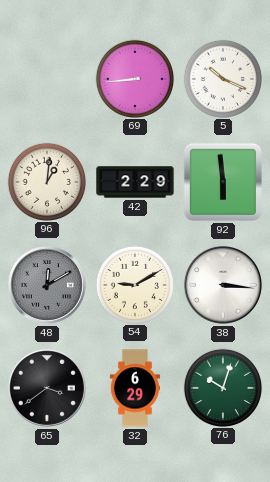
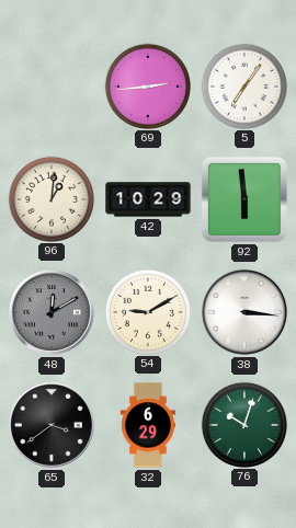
69: 8:44 -> 2:44
5: 10:19 -> 7:06
42: 2:29 -> 10:29
